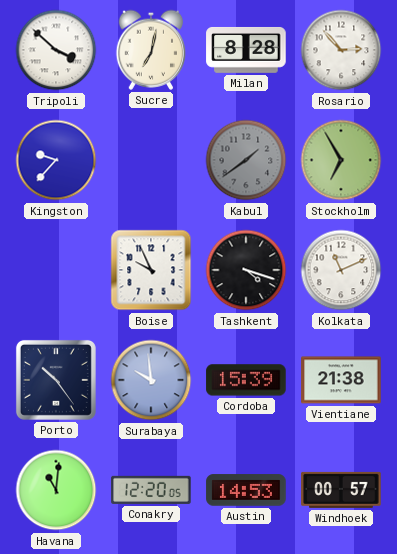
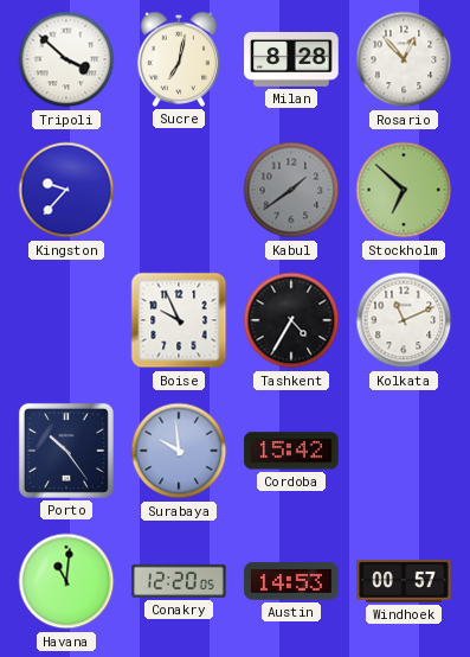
Rosario: 2:53 -> 12:53
Stockholm: 6:55 -> 6:52
Tashkent: 4:18 -> 4:35
Cordoba: 15:39 -> 15:42
Vientiane: 21:38 -> none
